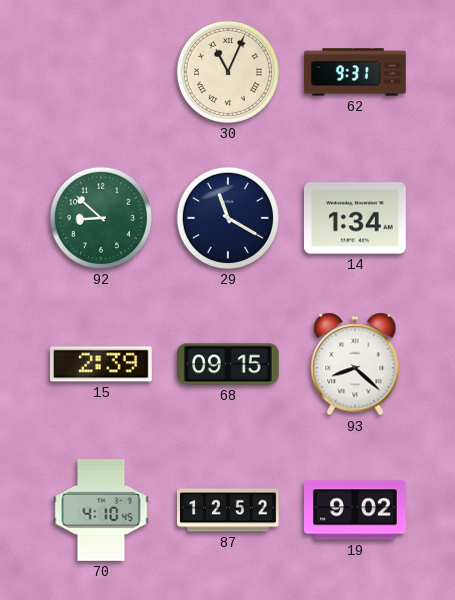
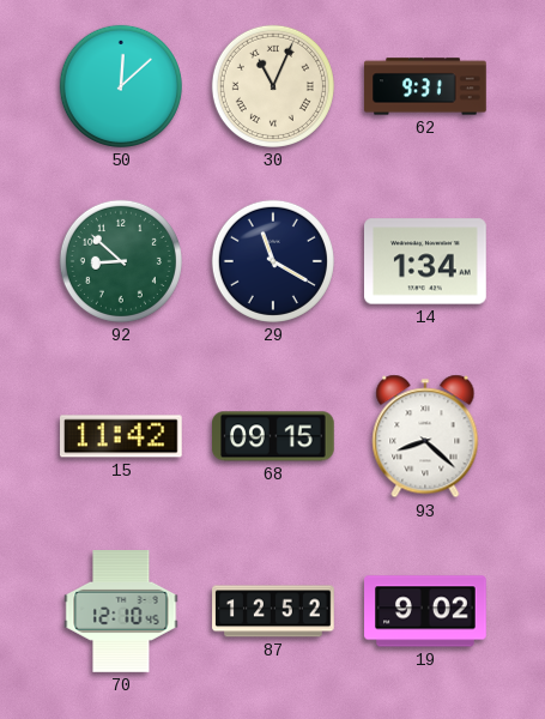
50: none -> 12:08
15: 2:39 -> 11:42
70: 4:10 -> 12:10
